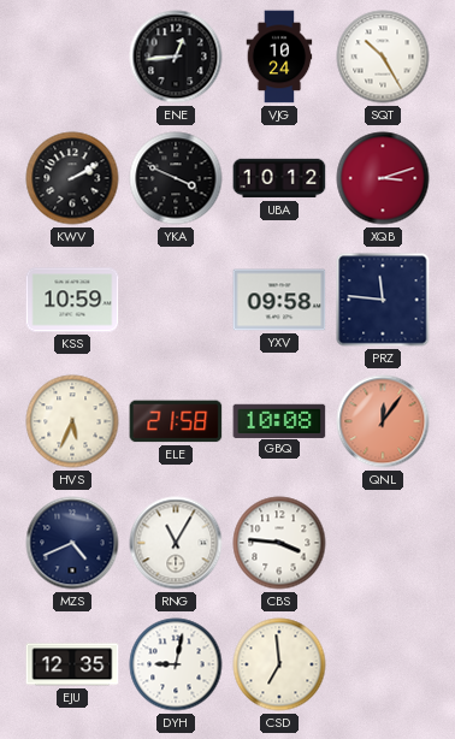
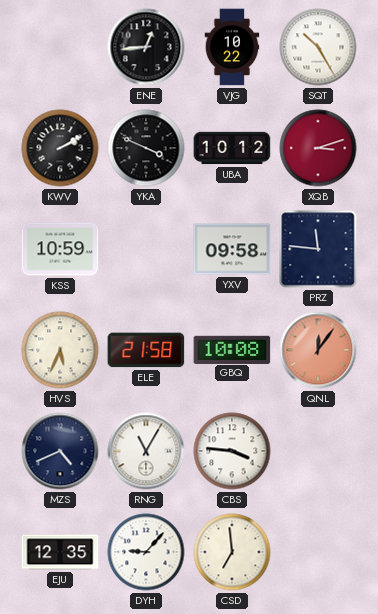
VJG: 10:24 -> 10:22
DYH: 9:02 -> 9:07
